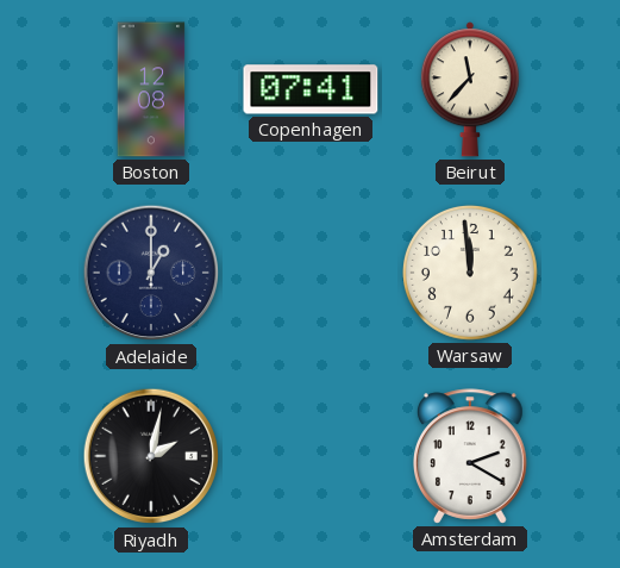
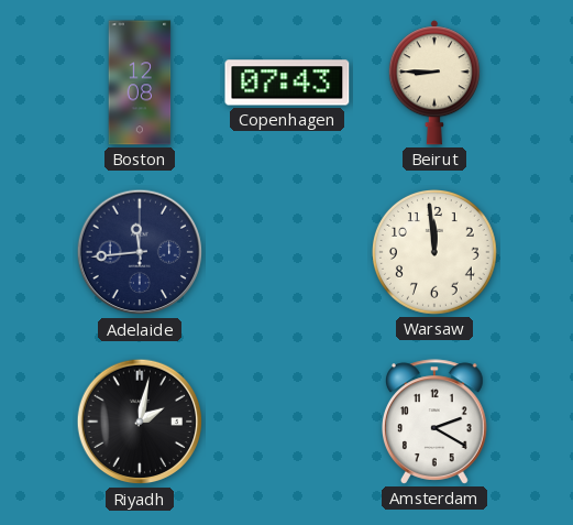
Copenhagen: 07:41 -> 07:43
Beirut: 11:37 -> 8:45
Adelaide: 1:00 -> 11:44
